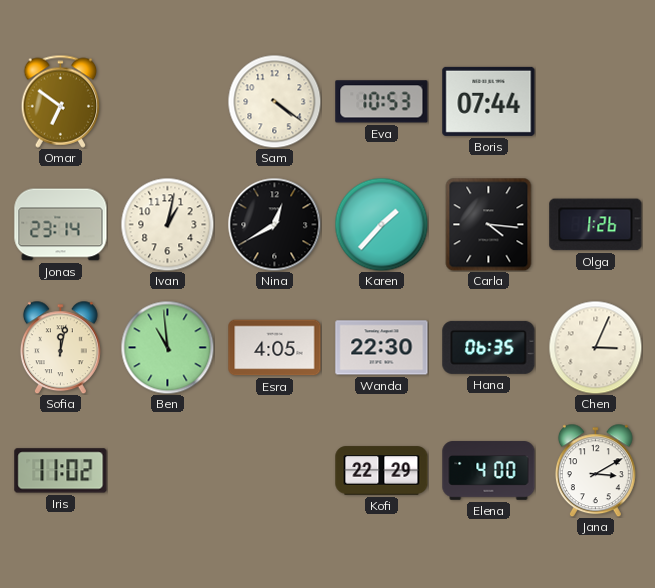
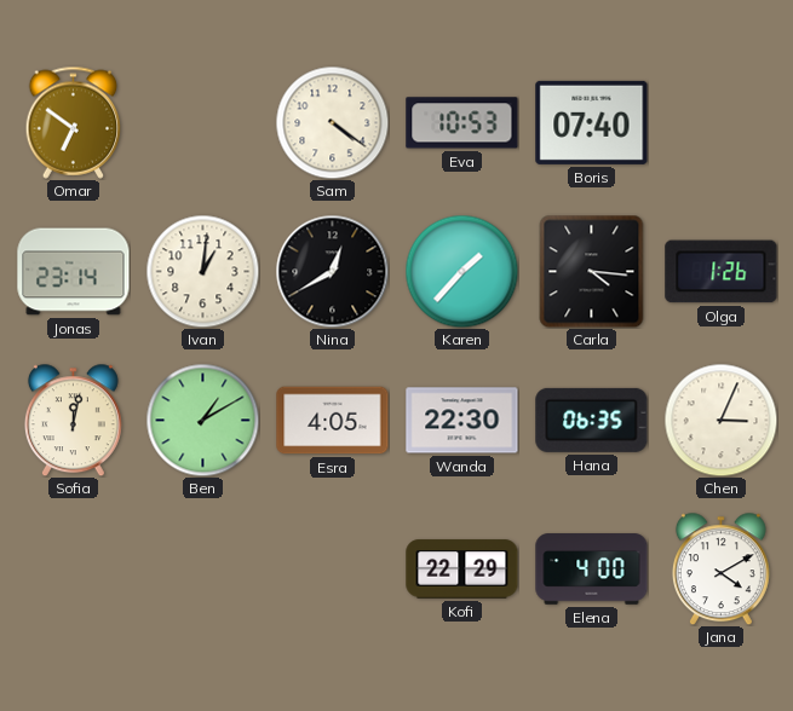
Boris: 07:44 -> 07:40
Ivan: 1:02 -> 1:01
Ben: 10:59 -> 1:10
Iris: 11:02 -> none
Jana: 3:10 -> 4:10
